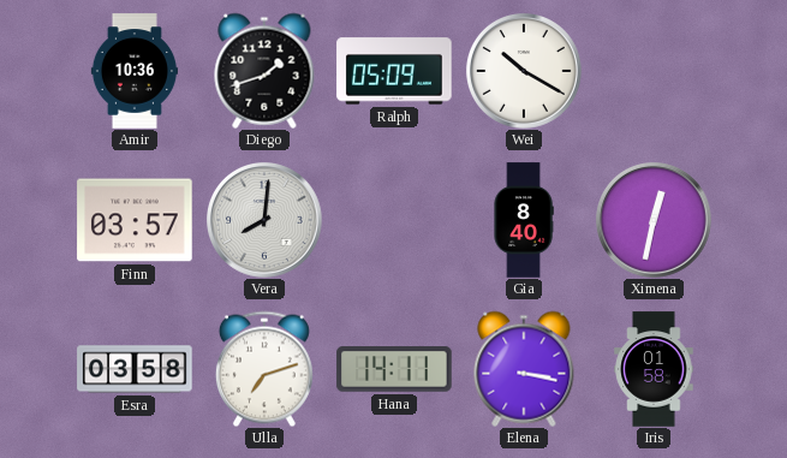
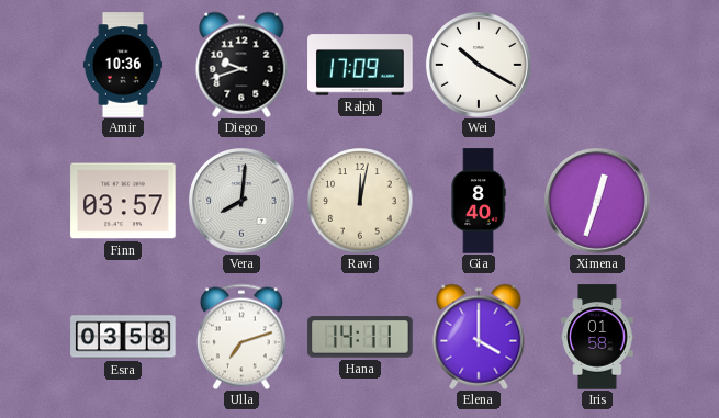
Diego: 1:42 -> 9:42
Ralph: 05:09 -> 17:09
Ravi: none -> 12:02
Ximena: 12:32 -> 12:33
Elena: 3:17 -> 4:00
